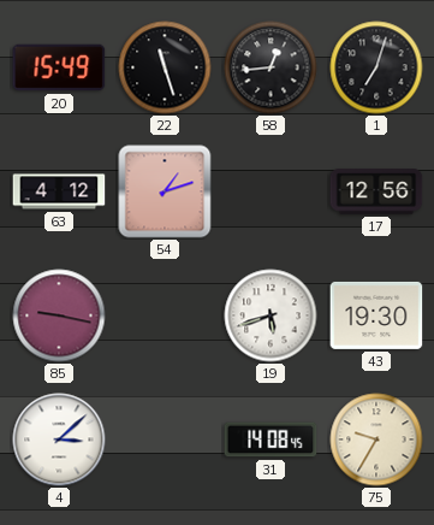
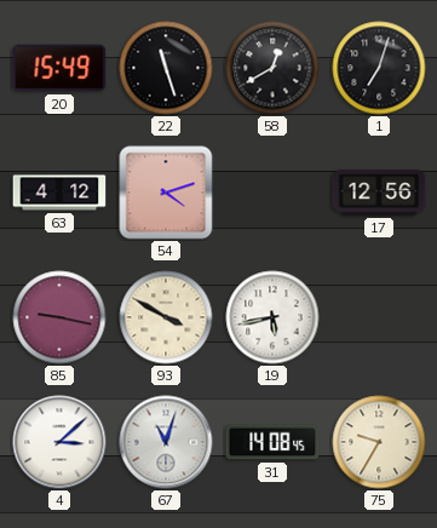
58: 12:44 -> 12:40
54: 1:12 -> 4:12
93: none -> 3:50
19: 5:42 -> 5:43
43: 19:30 -> none
67: none -> 11:03
